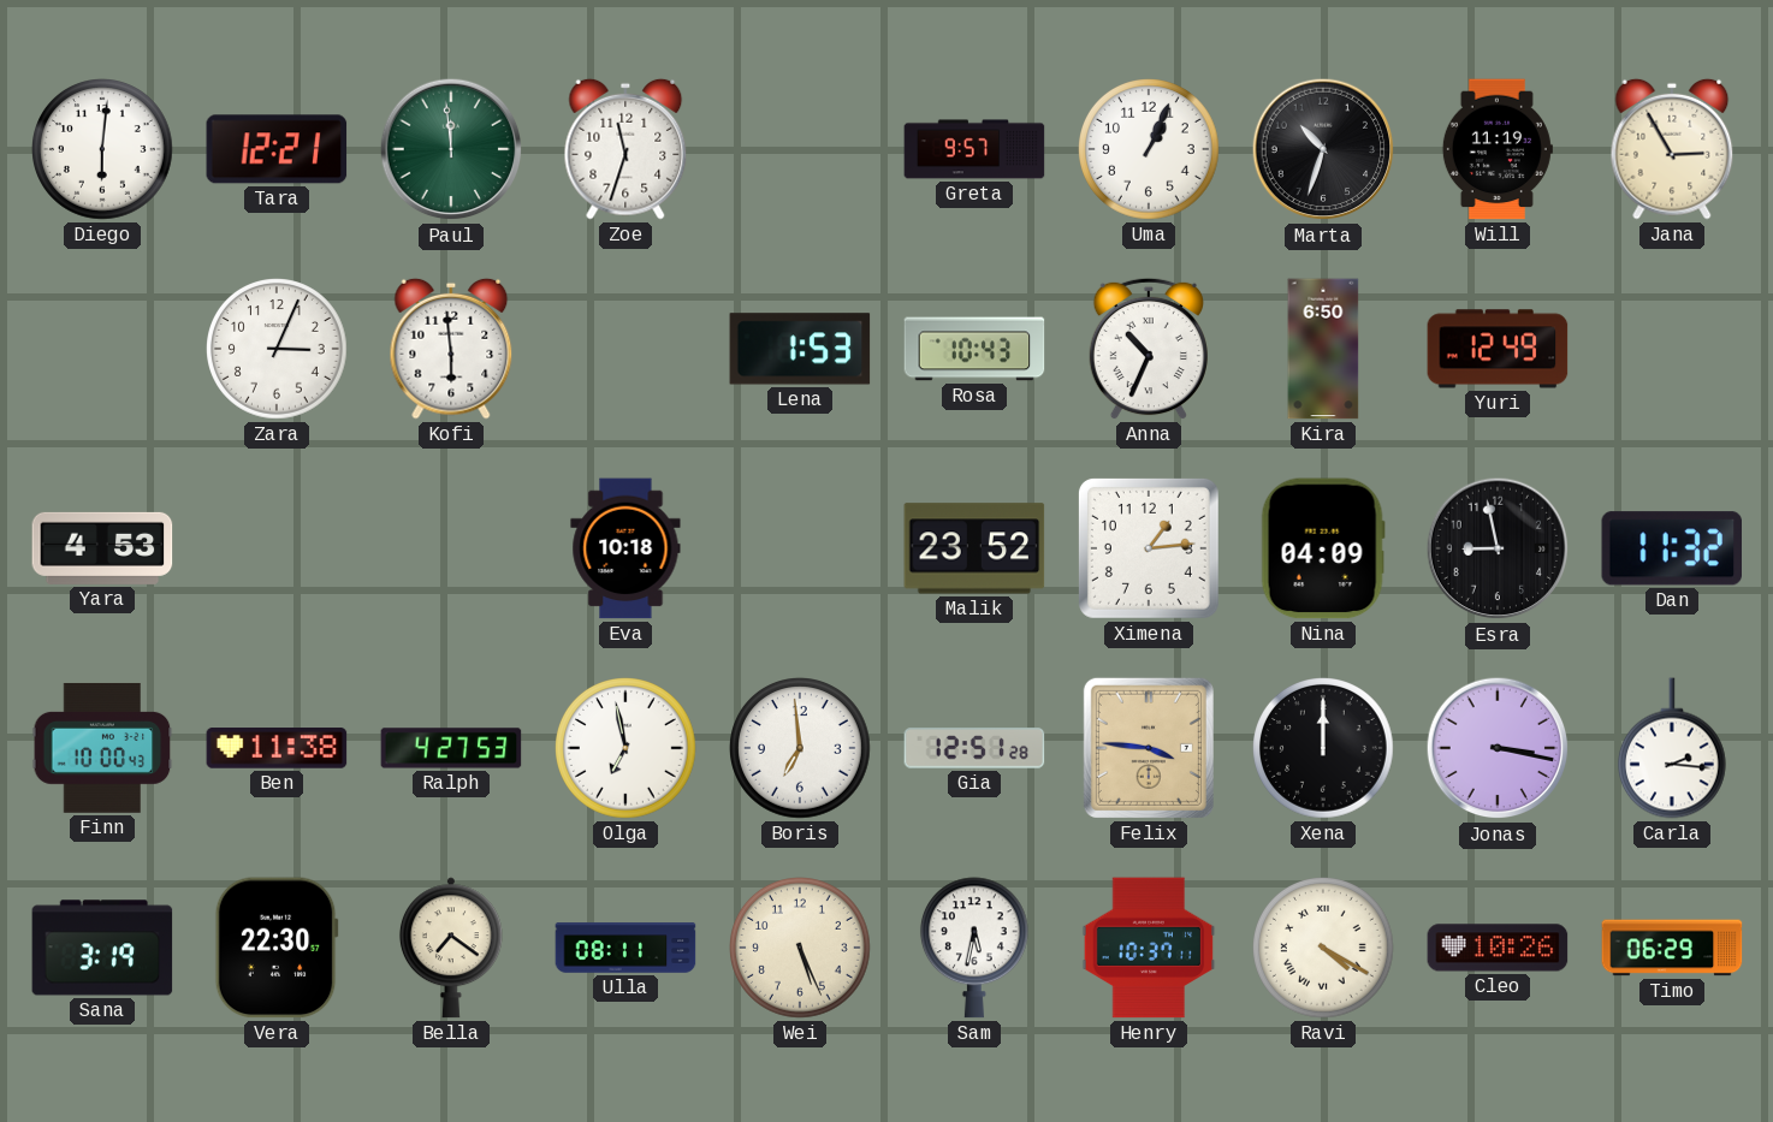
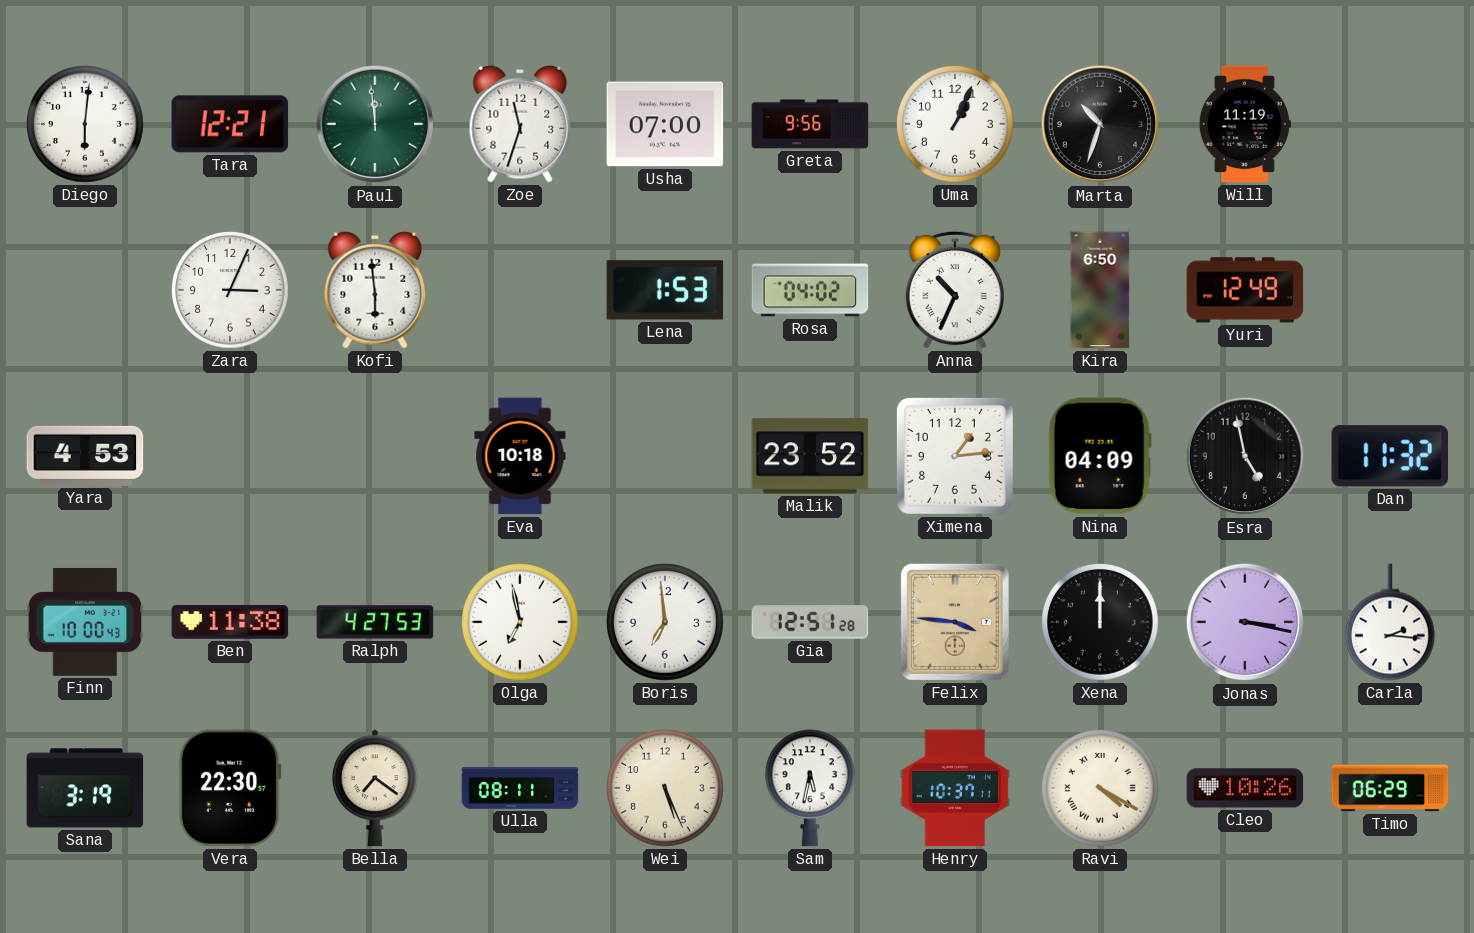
Usha: none -> 07:00
Greta: 9:57 -> 9:56
Jana: 2:55 -> none
Rosa: 10:43 -> 04:02
Esra: 8:58 -> 4:58
